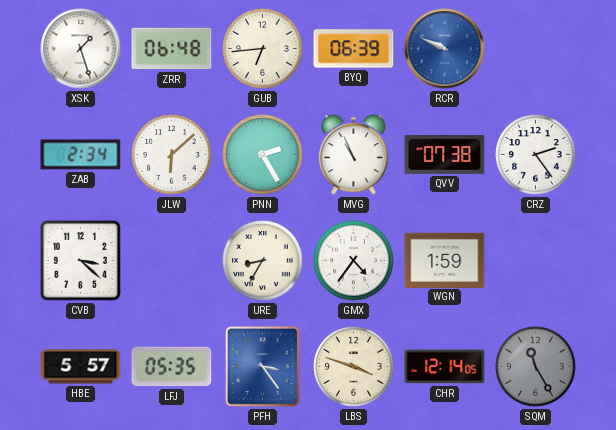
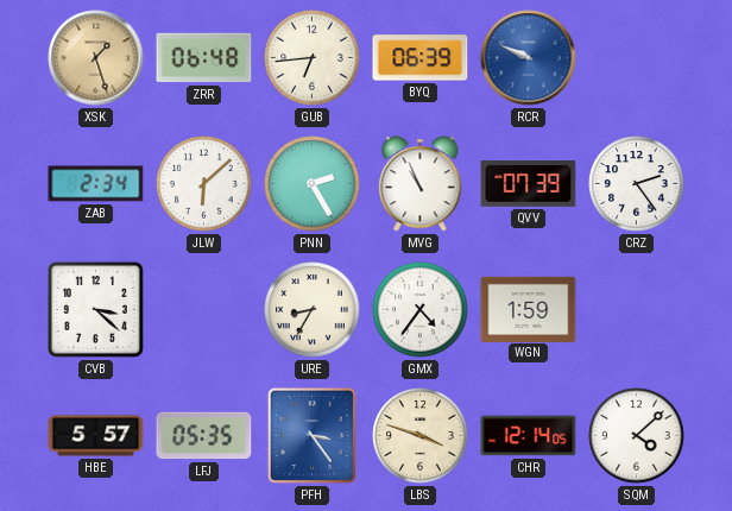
XSK dial: white -> champagne
QVV: 07:38 -> 07:39
SQM: 11:25 -> 4:08
SQM dial: grey -> white
